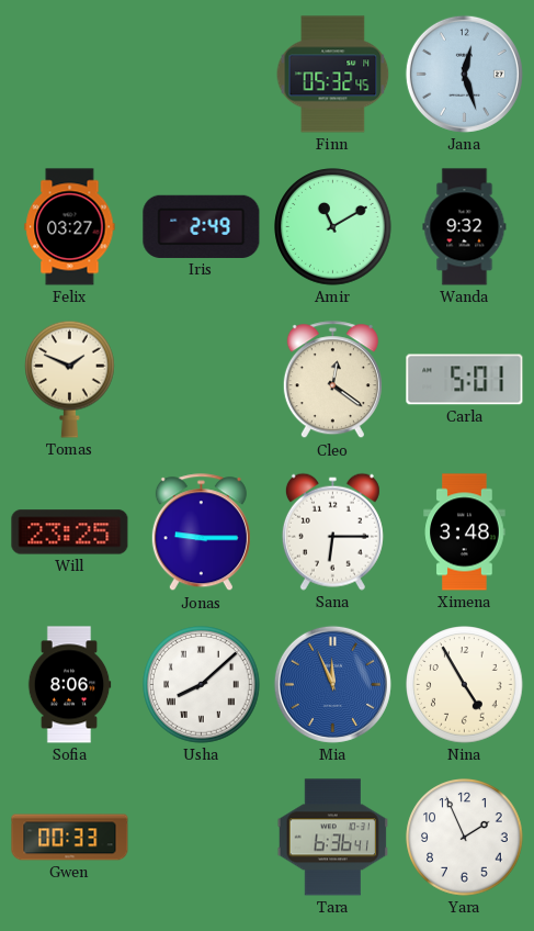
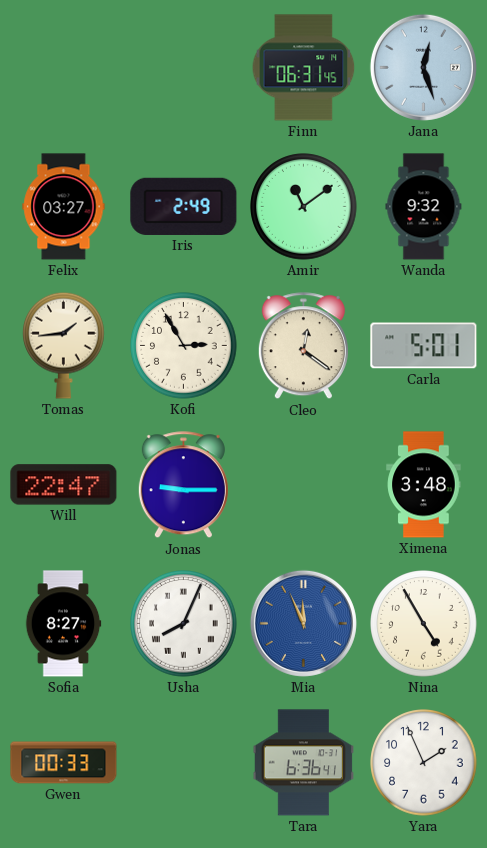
Finn: 05:32 -> 06:31
Amir: 11:10 -> 11:09
Tomas: 1:49 -> 1:44
Kofi: none -> 2:55
Will: 23:25 -> 22:47
Sana: 6:15 -> none
Sofia: 8:06 -> 8:27
Usha: 8:08 -> 8:04
